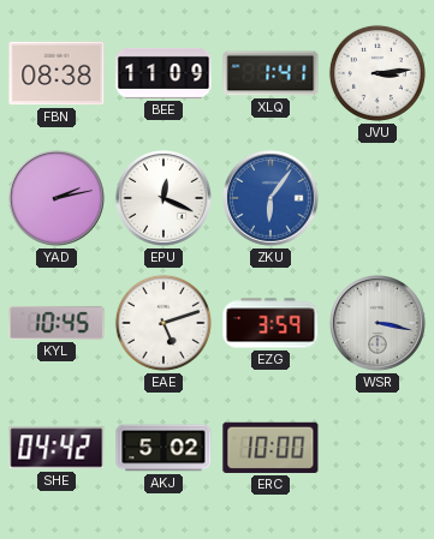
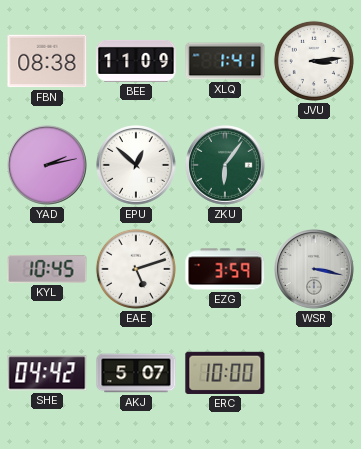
EPU: 12:19 -> 12:52
ZKU dial: blue -> green
AKJ: 5:02 -> 5:07
